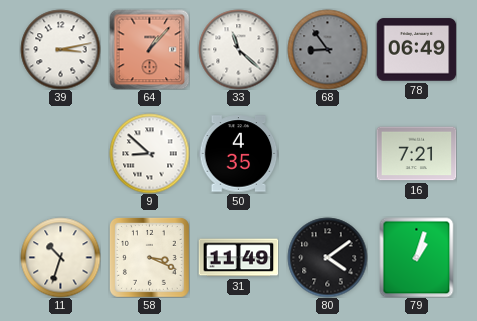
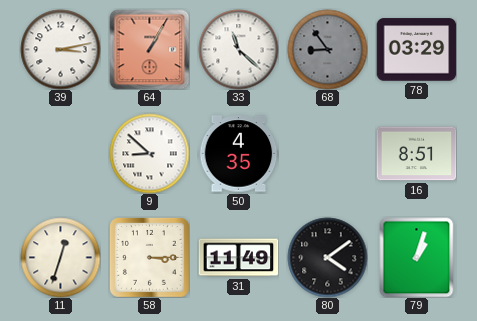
64: 1:07 -> 1:05
78: 06:49 -> 03:29
16: 7:21 -> 8:51
11: 10:33 -> 12:33
58: 3:19 -> 3:15
